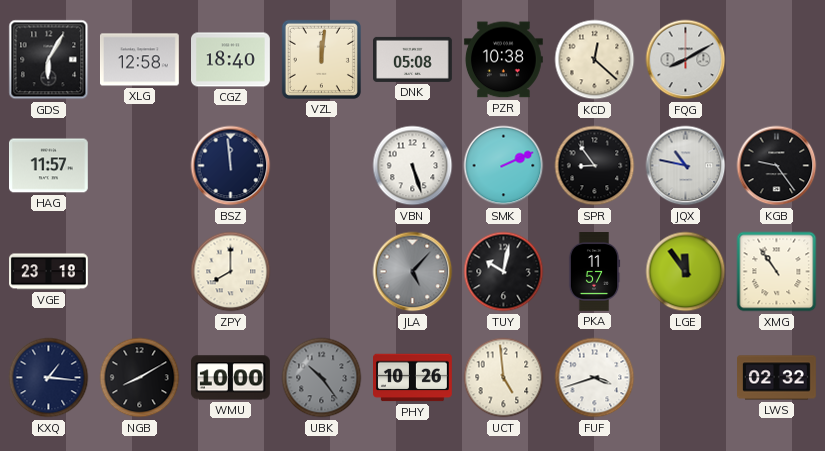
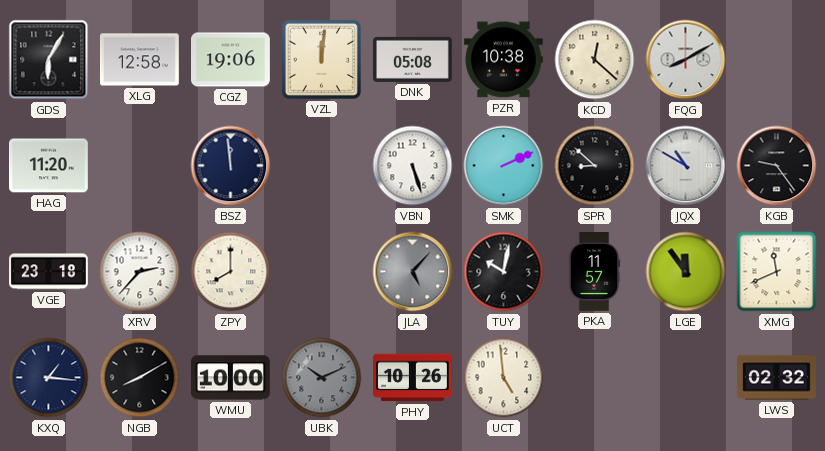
CGZ: 18:40 -> 19:06
HAG: 11:57 -> 11:20
SPR: 8:54 -> 8:52
JQX: 10:47 -> 10:50
XRV: none -> 2:37
XMG: 10:54 -> 11:41
UBK: 10:24 -> 10:11
FUF: 3:42 -> none
